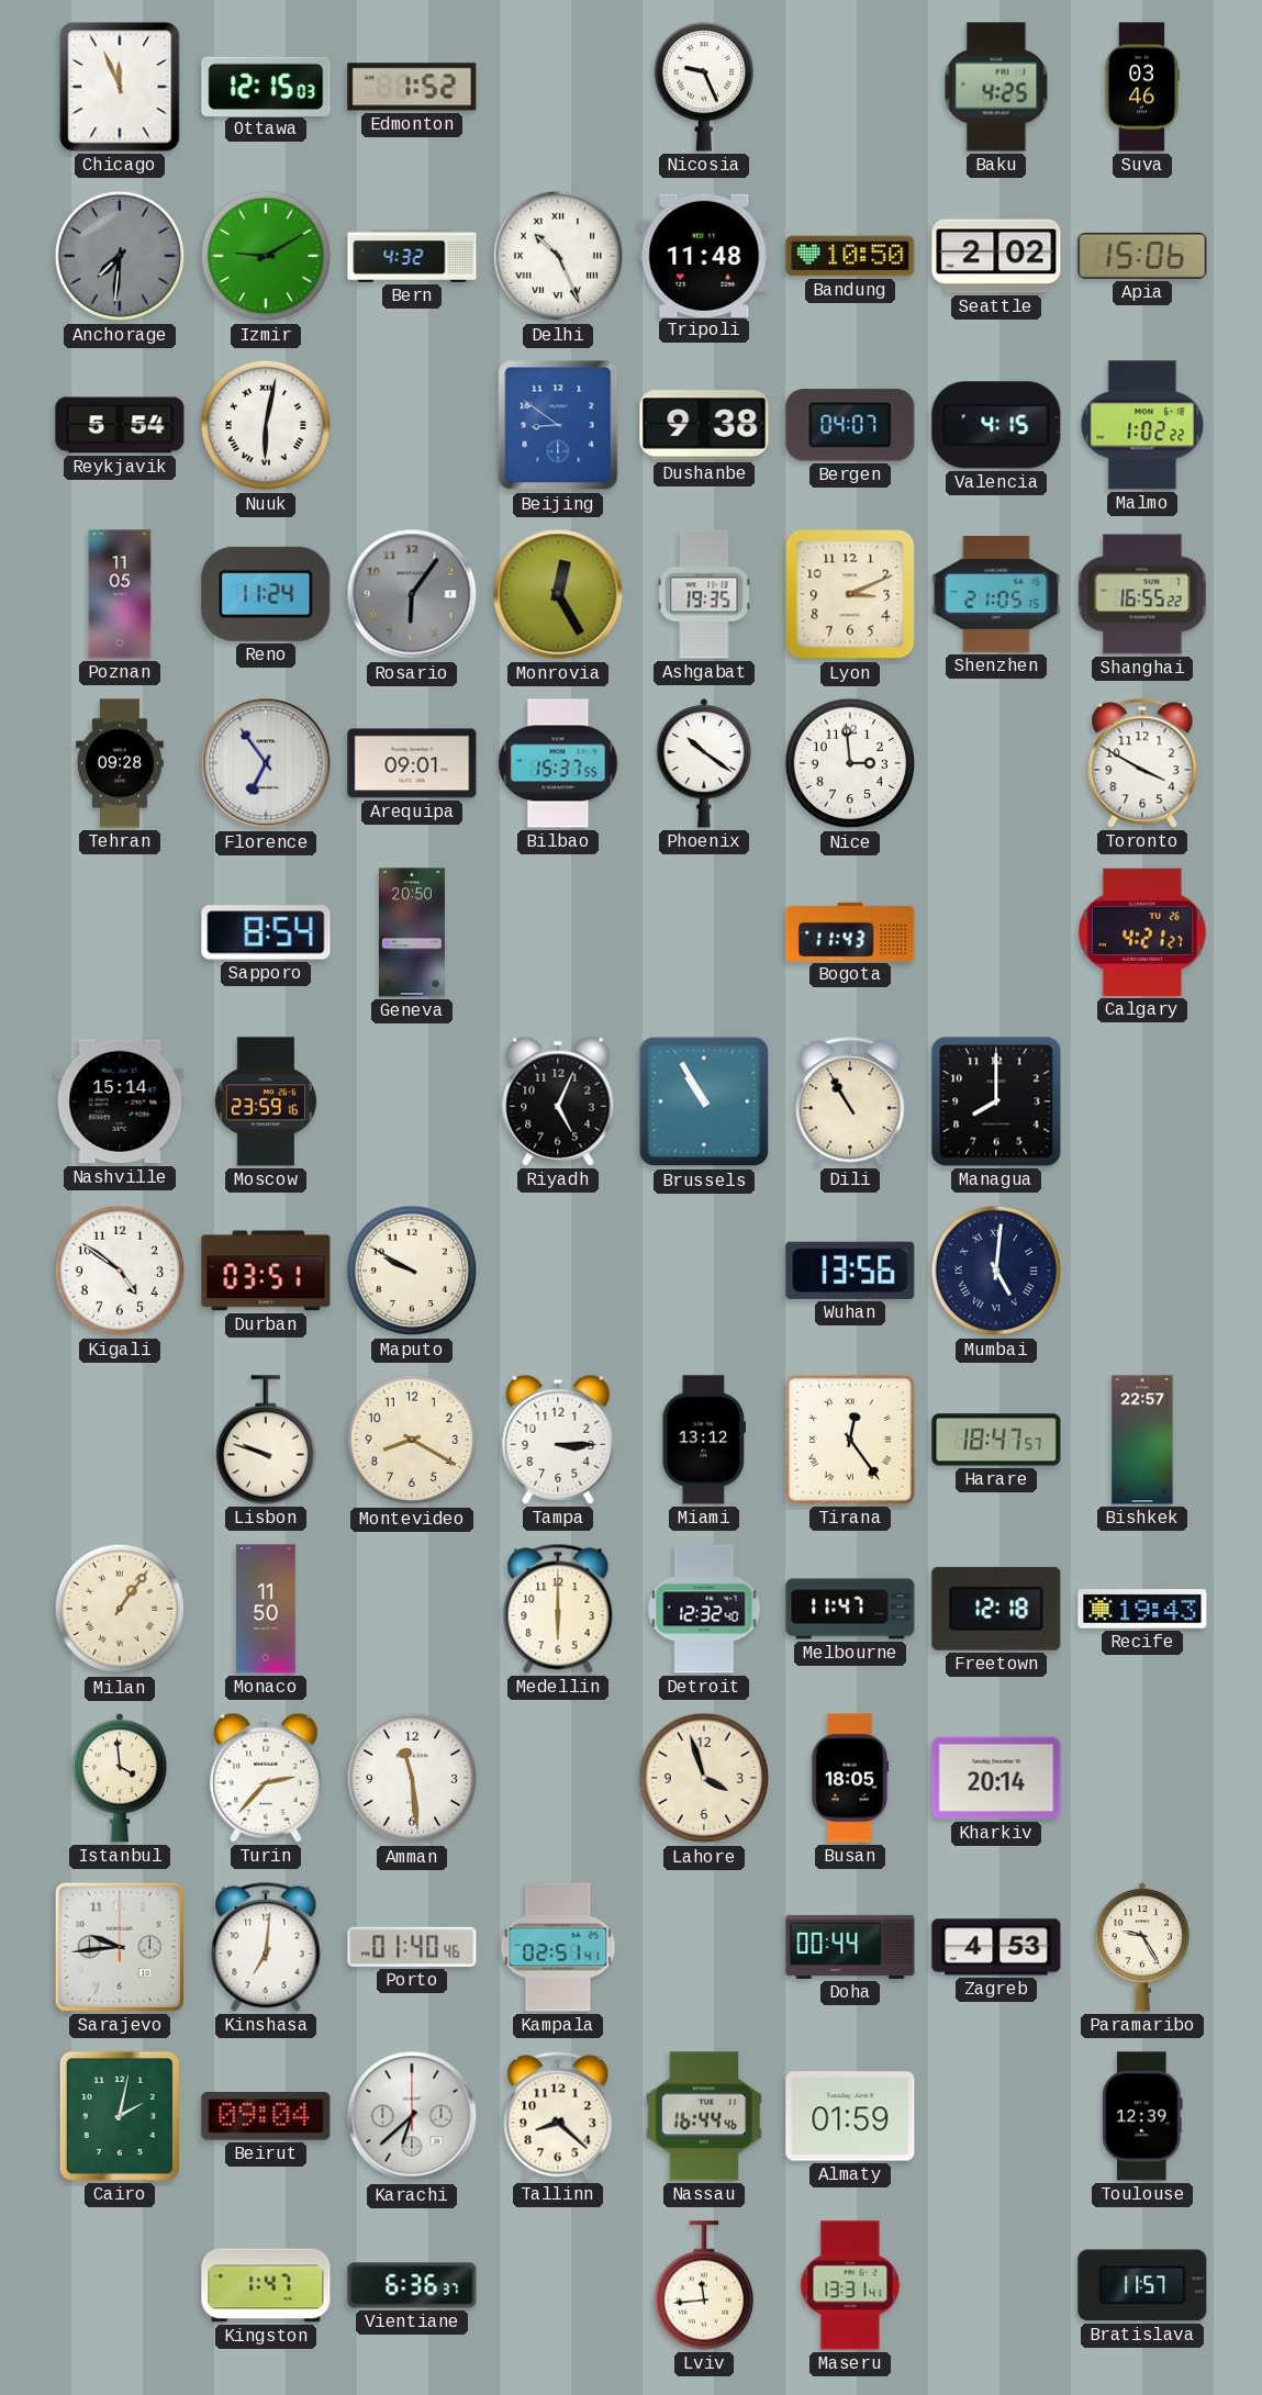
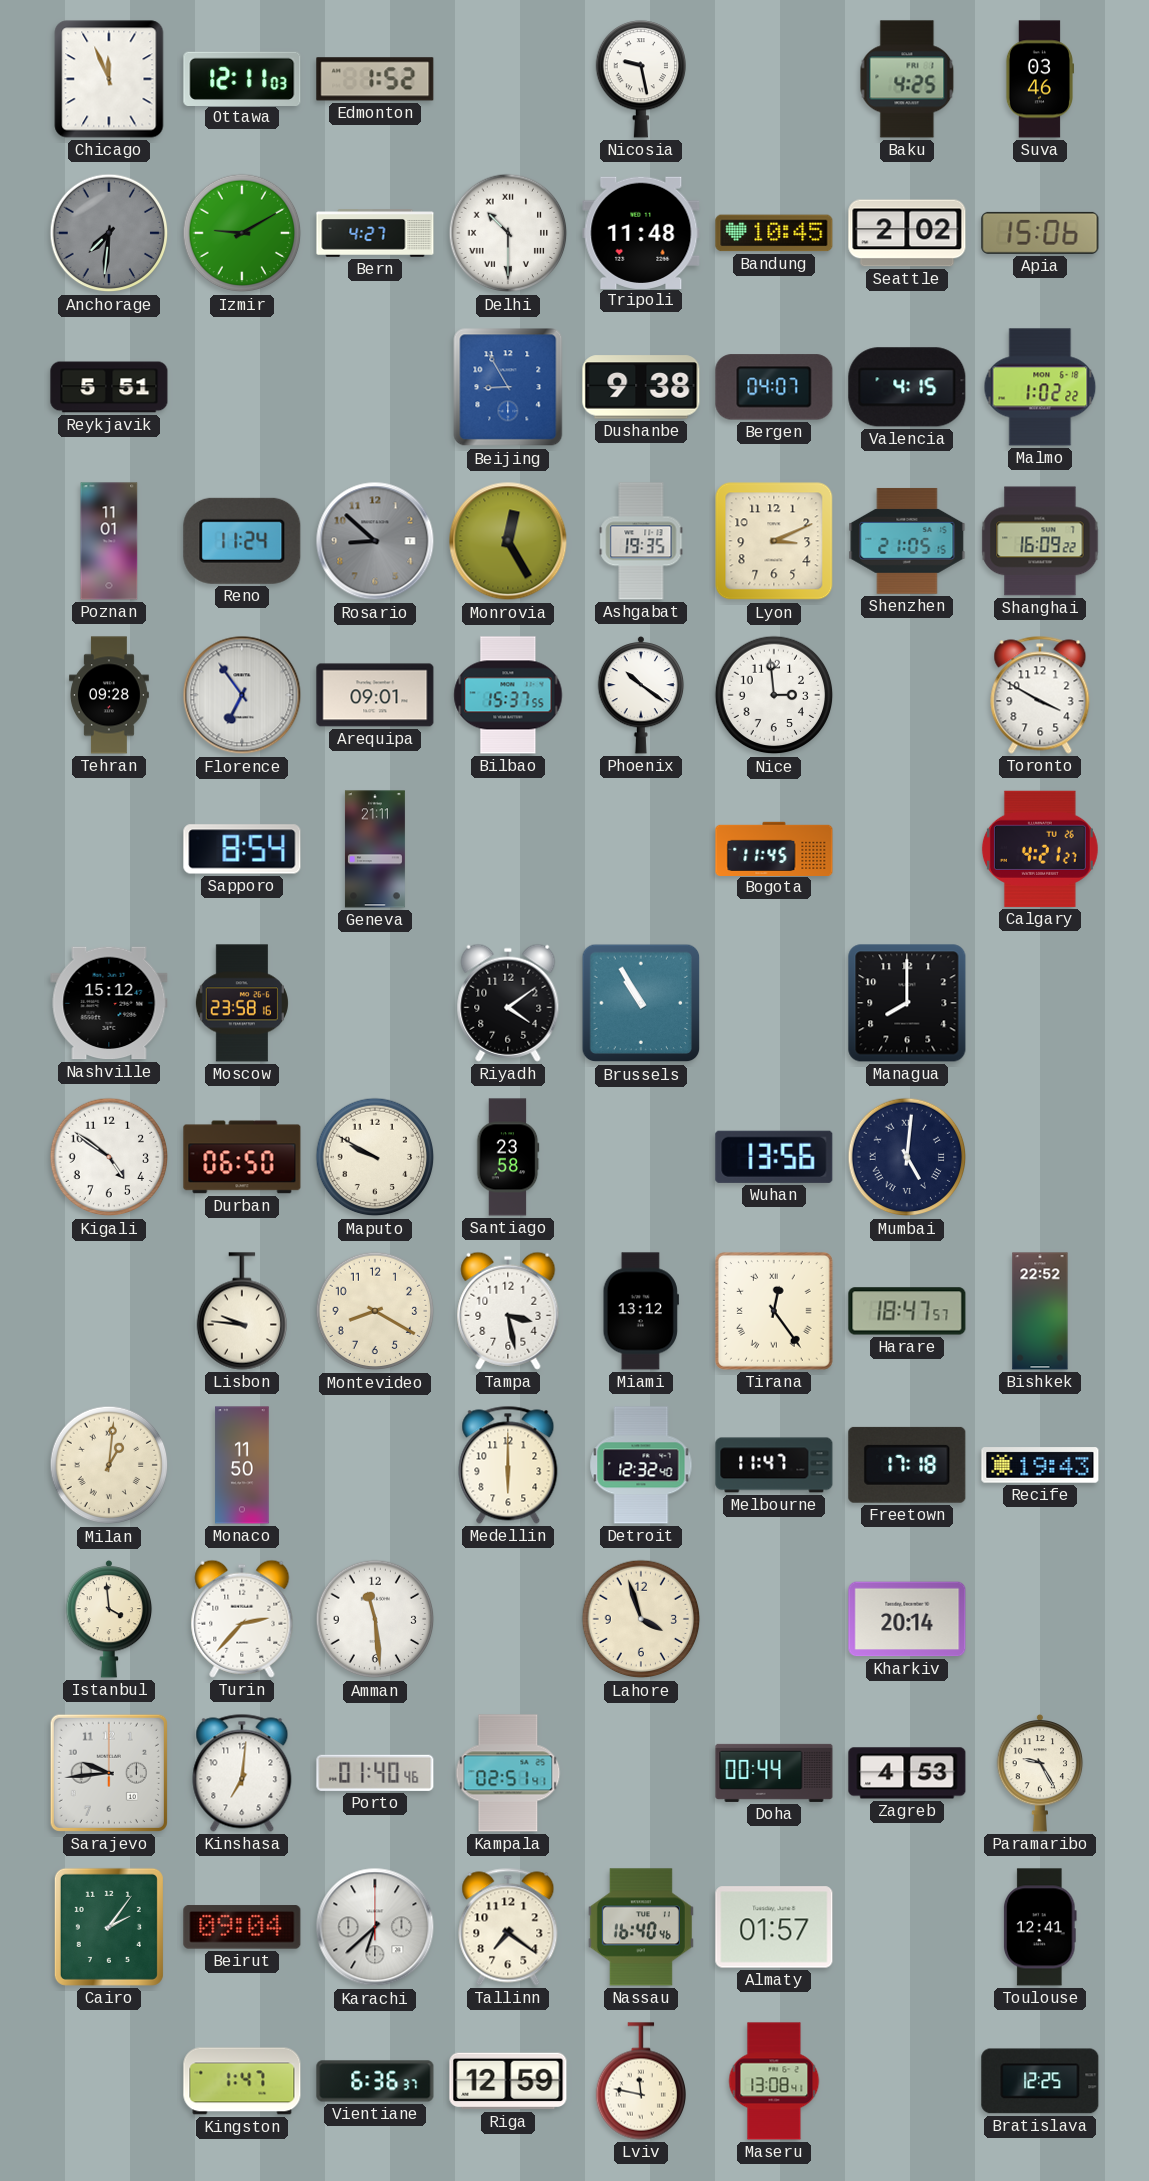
Ottawa: 12:15 -> 12:11
Nicosia: 9:26 -> 9:28
Bern: 4:32 -> 4:27
Delhi: 10:26 -> 10:30
Bandung: 10:50 -> 10:45
Reykjavik: 5:54 -> 5:51
Nuuk: 6:02 -> none
Beijing: 8:51 -> 8:55
Poznan: 11:05 -> 11:01
Rosario: 6:06 -> 8:52
Shanghai: 16:55 -> 16:09
Geneva: 20:50 -> 21:11
Bogota: 11:43 -> 11:45
Nashville: 15:14 -> 15:12
Moscow: 23:59 -> 23:58
Riyadh: 5:04 -> 4:09
Dili: 10:55 -> none
Durban: 03:51 -> 06:50
Santiago: none -> 23:58
Lisbon: 9:48 -> 9:46
Tampa: 3:15 -> 3:28
Bishkek: 22:57 -> 22:52
Milan: 1:06 -> 1:01
Freetown: 12:18 -> 17:18
Busan: 18:05 -> none
Cairo: 2:02 -> 2:06
Tallinn: 8:22 -> 7:21
Nassau: 16:44 -> 16:40
Almaty: 01:59 -> 01:57
Toulouse: 12:39 -> 12:41
Riga: none -> 12:59
Lviv: 11:44 -> 11:47
Maseru: 13:31 -> 13:08
Bratislava: 11:57 -> 12:25
